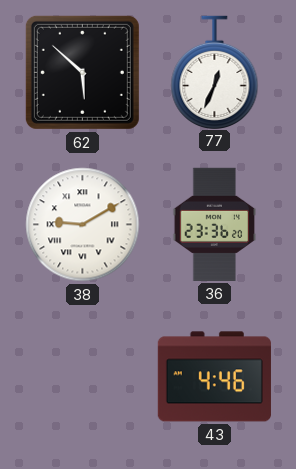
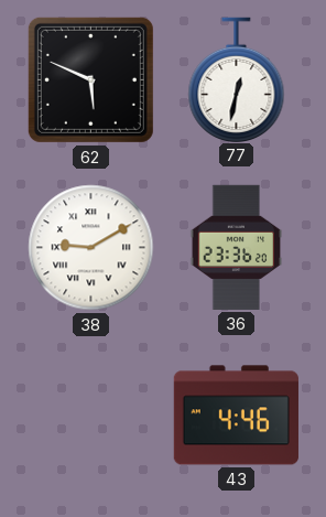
62: 5:52 -> 5:49
77: 12:34 -> 12:32
